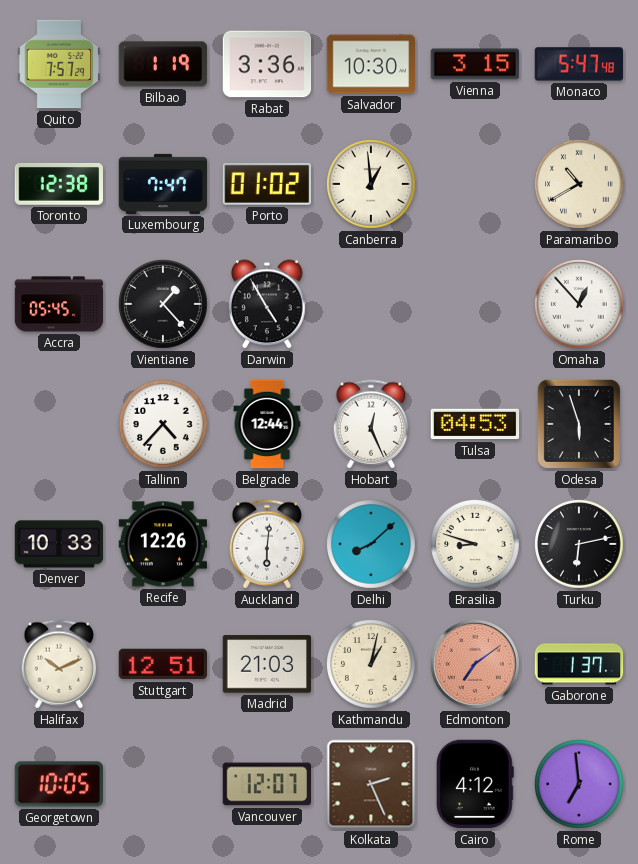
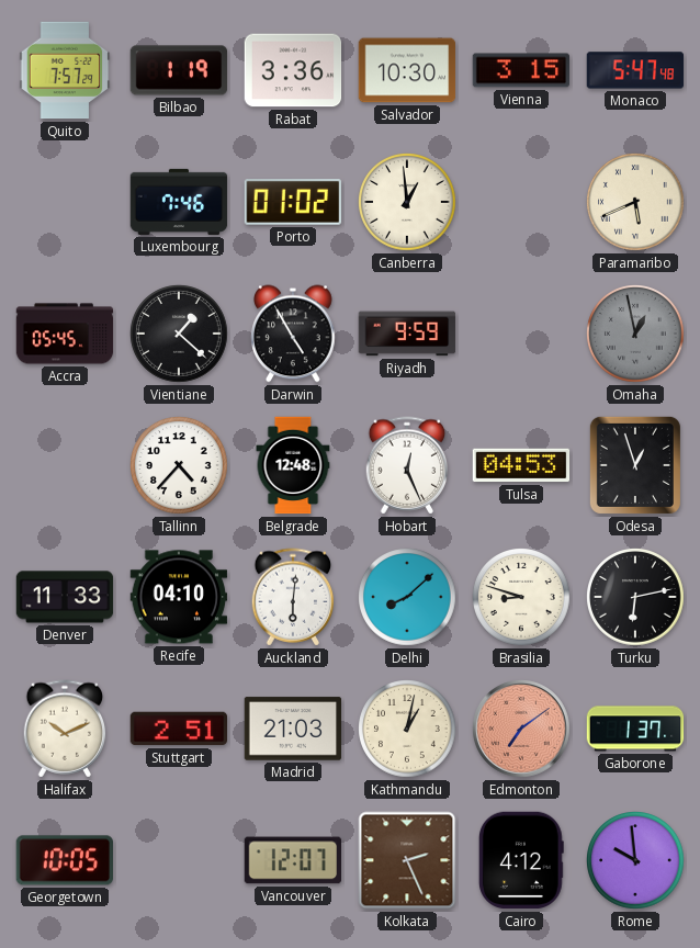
Toronto: 12:38 -> none
Luxembourg: 7:47 -> 7:46
Paramaribo: 10:40 -> 5:41
Vientiane: 1:23 -> 1:22
Riyadh: none -> 9:59
Omaha: 12:53 -> 12:58
Omaha dial: white -> grey
Belgrade: 12:44 -> 12:48
Odesa: 5:57 -> 12:57
Denver: 10:33 -> 11:33
Recife: 12:26 -> 04:10
Stuttgart: 12:51 -> 2:51
Rome: 6:59 -> 9:59
